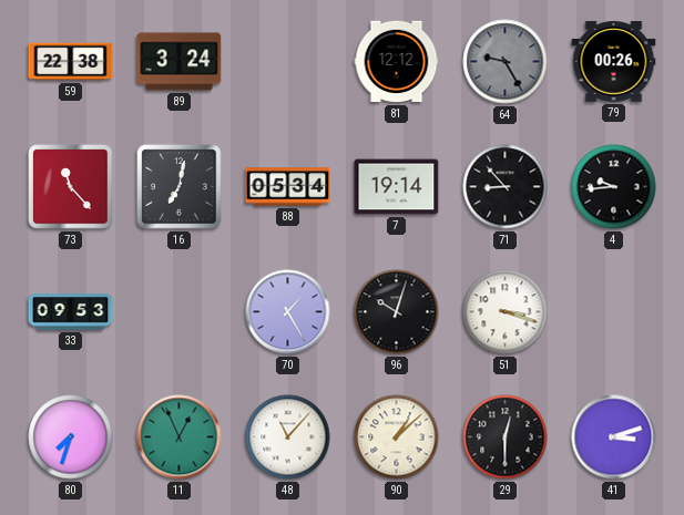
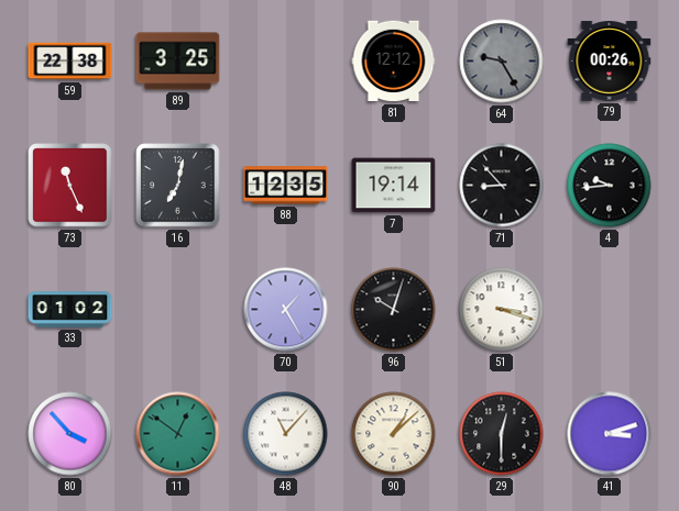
89: 3:24 -> 3:25
73: 11:23 -> 11:26
88: 05:34 -> 12:35
33: 09:53 -> 01:02
80: 7:33 -> 3:53
11: 12:56 -> 12:51
